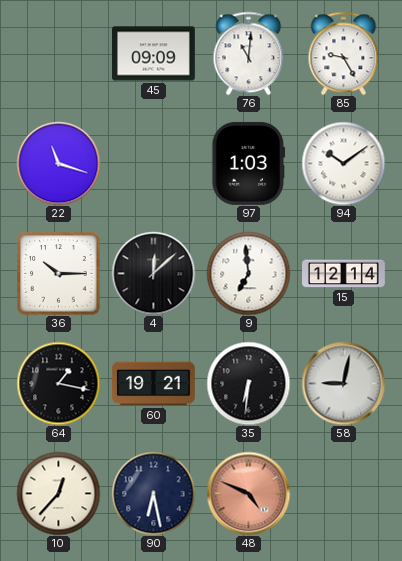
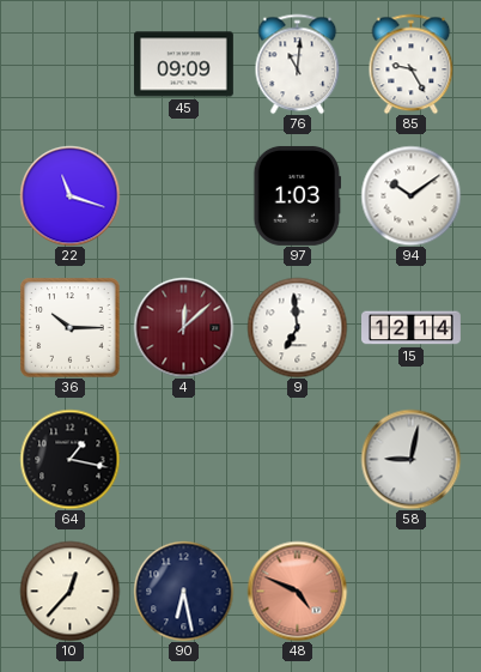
4 dial: black -> burgundy
60: 19:21 -> none
35: 6:31 -> none
